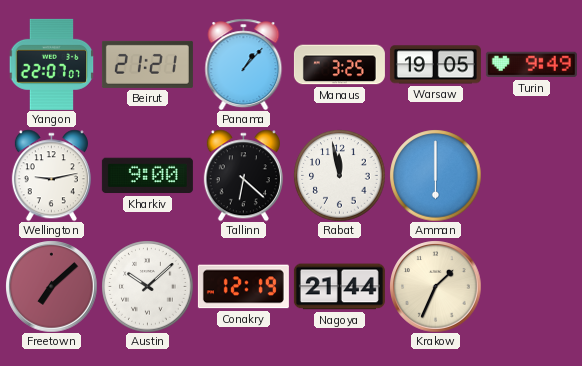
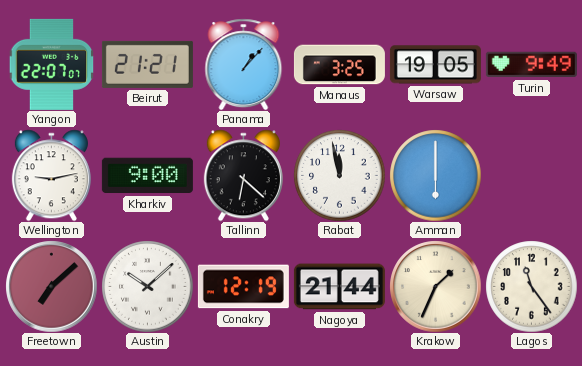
Lagos: none -> 11:24
